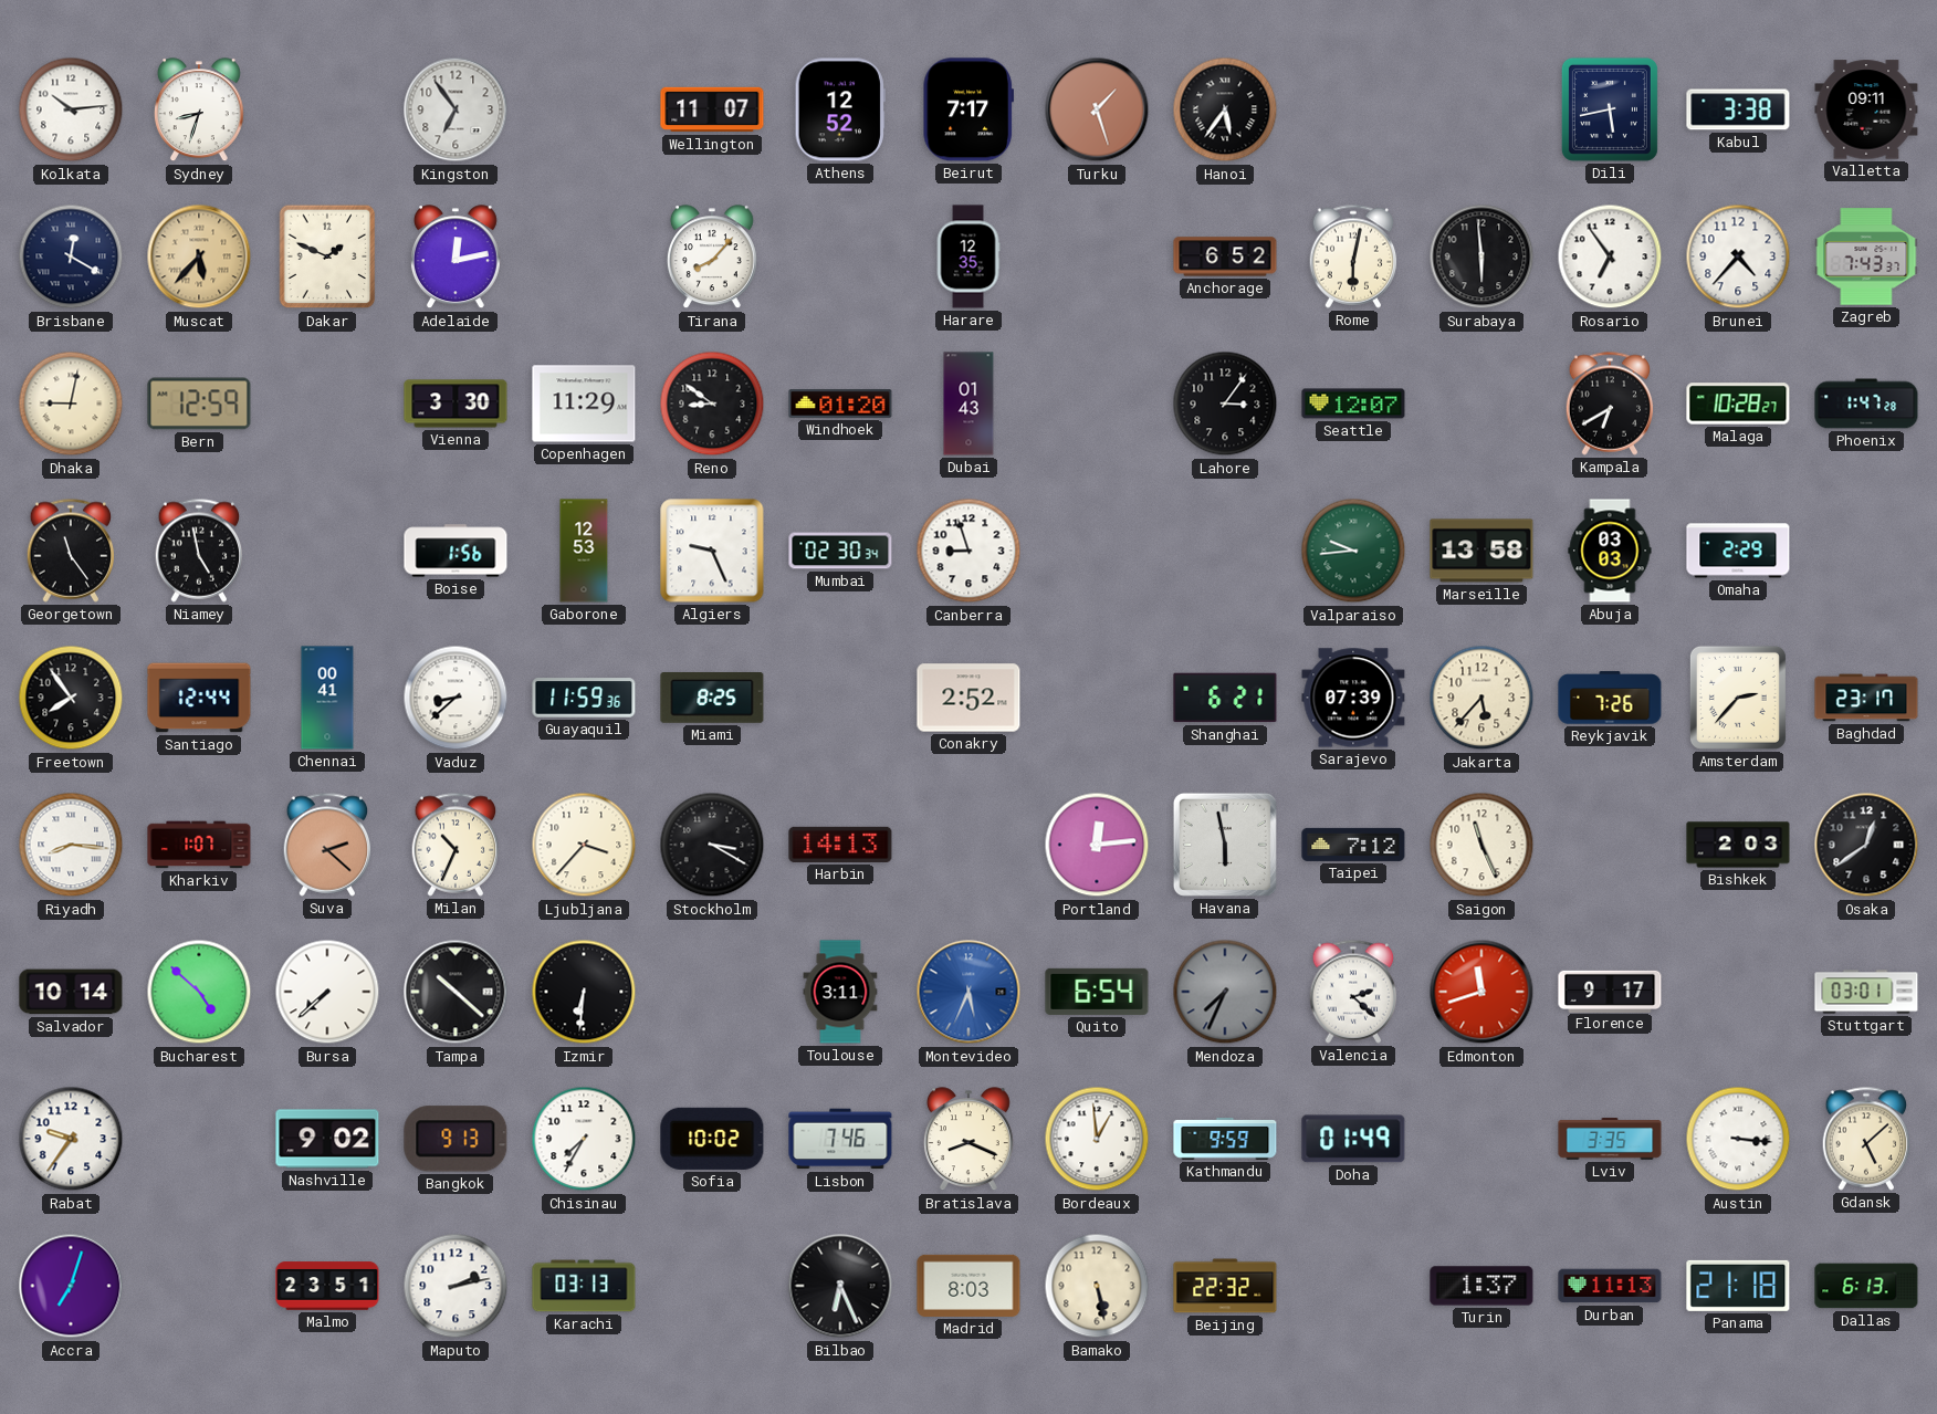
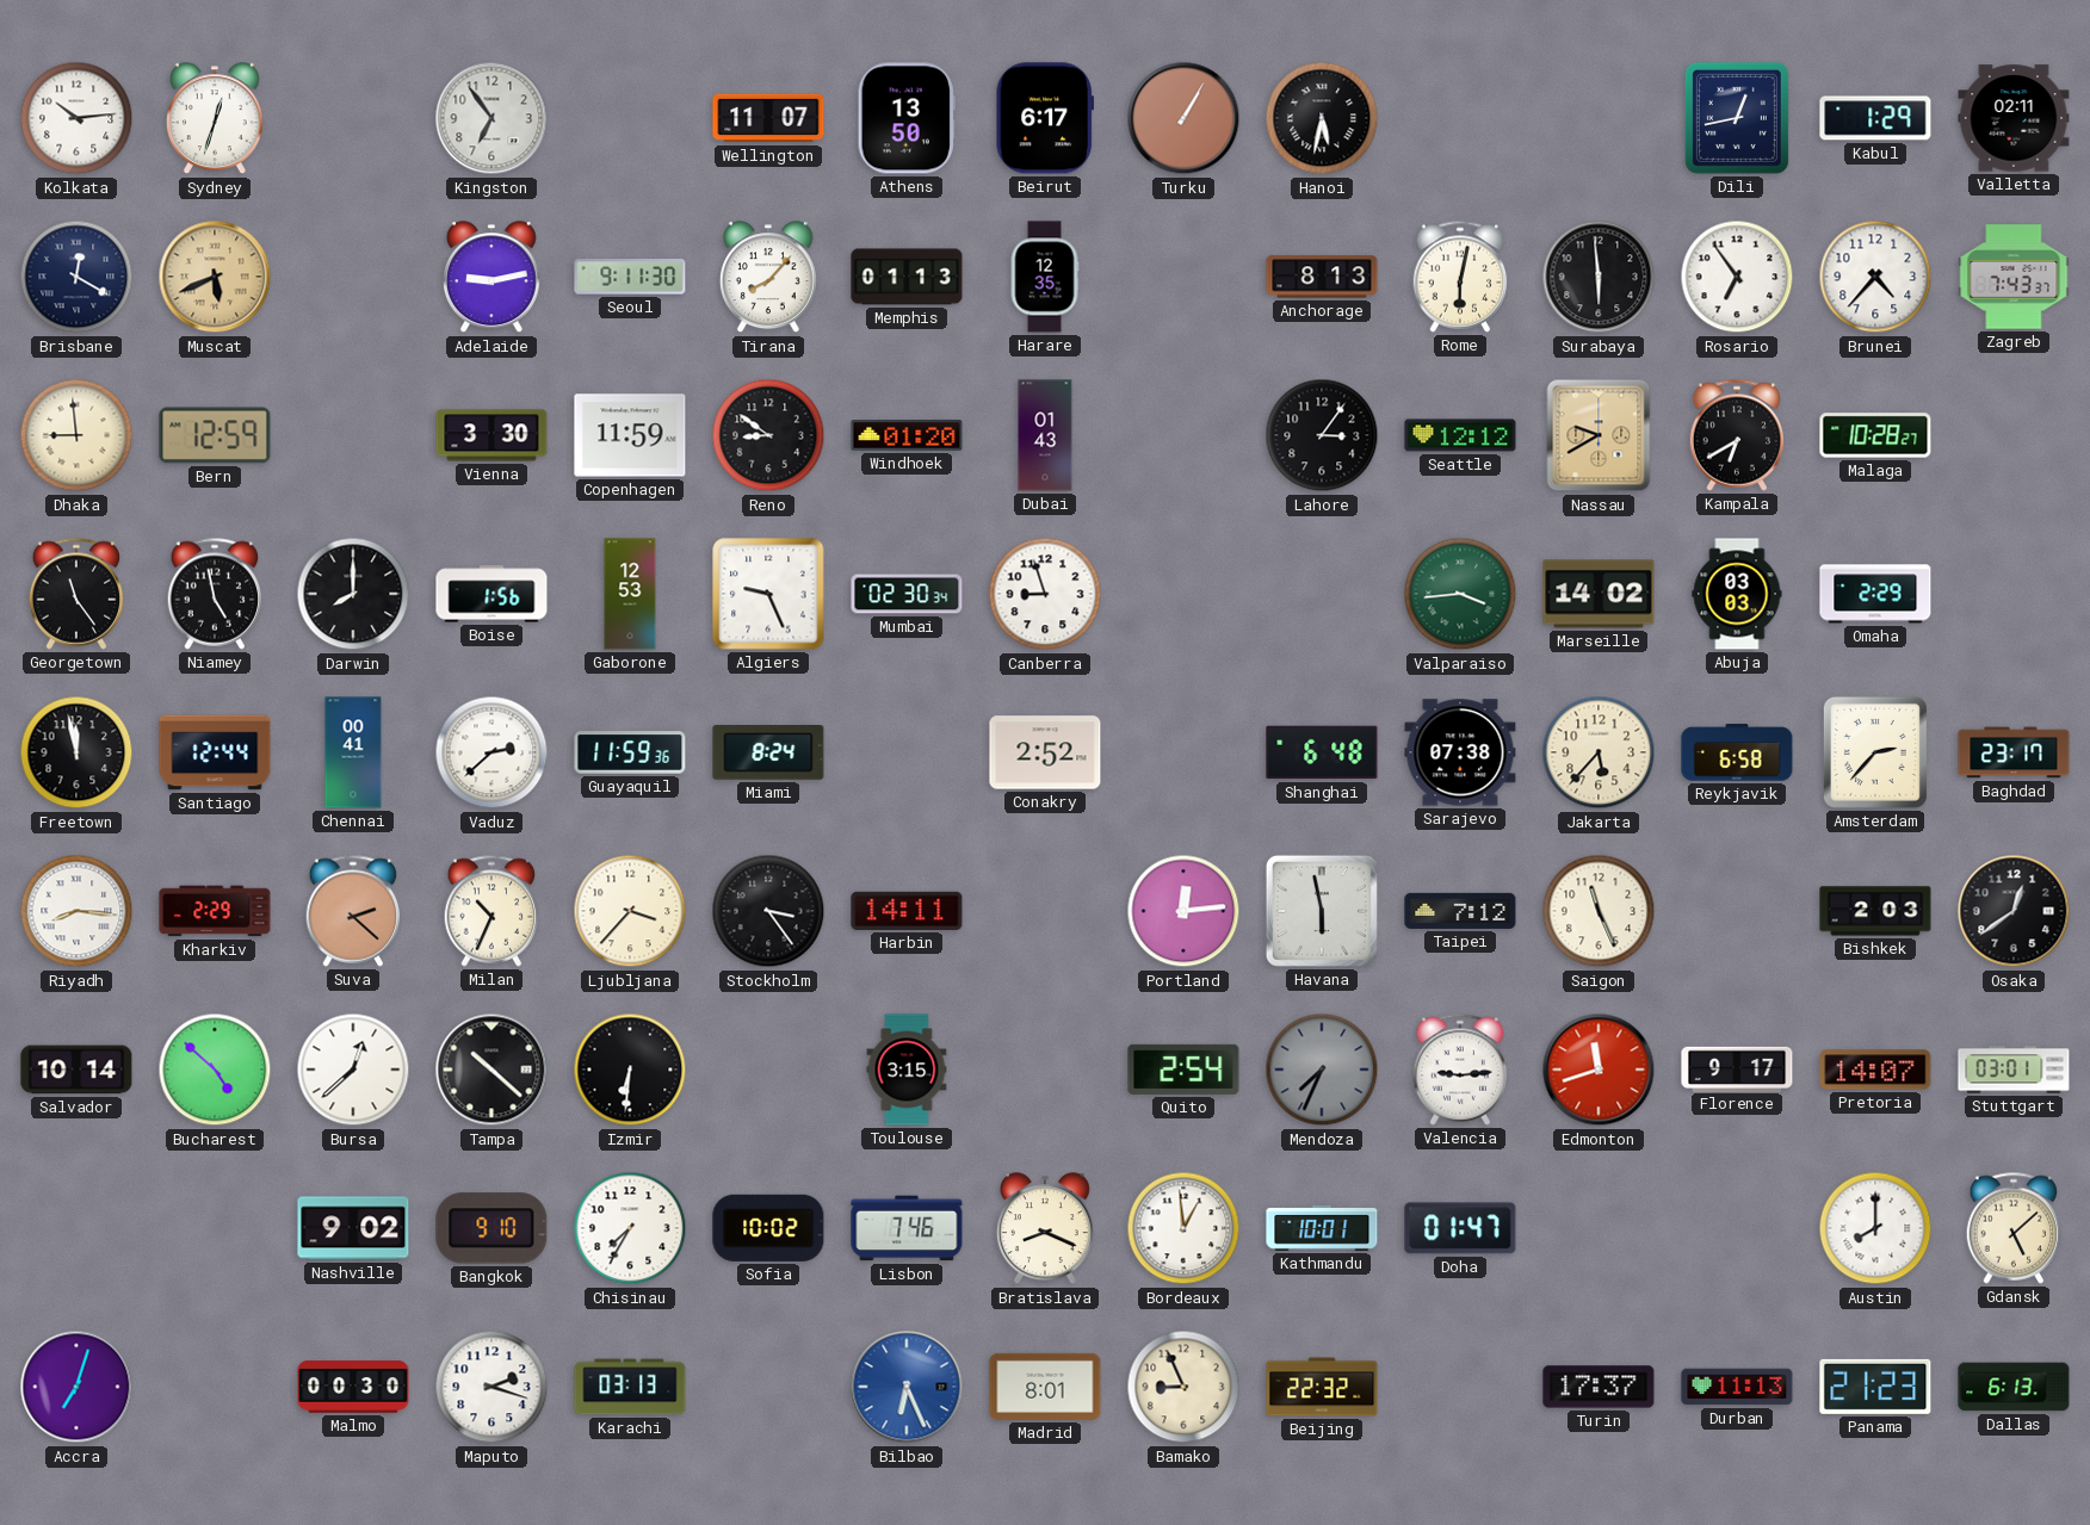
Sydney: 8:33 -> 12:33
Athens: 12:52 -> 13:50
Beirut: 7:17 -> 6:17
Turku: 1:27 -> 1:05
Hanoi: 5:36 -> 5:32
Dili: 5:43 -> 12:43
Kabul: 3:38 -> 1:29
Valletta: 09:11 -> 02:11
Muscat: 5:37 -> 5:41
Dakar: 1:49 -> none
Adelaide: 12:13 -> 9:13
Seoul: none -> 9:11
Memphis: none -> 01:13
Anchorage: 6:52 -> 8:13
Dhaka: 9:02 -> 8:59
Copenhagen: 11:29 -> 11:59
Seattle: 12:07 -> 12:12
Nassau: none -> 9:40
Phoenix: 1:47 -> none
Darwin: none -> 8:00
Valparaiso: 9:44 -> 3:44
Marseille: 13:58 -> 14:02
Freetown: 7:54 -> 11:58
Vaduz: 8:38 -> 2:38
Miami: 8:25 -> 8:24
Shanghai: 6:21 -> 6:48
Sarajevo: 07:39 -> 07:38
Reykjavik: 7:26 -> 6:58
Kharkiv: 1:07 -> 2:29
Stockholm: 3:20 -> 3:24
Harbin: 14:13 -> 14:11
Bursa: 7:38 -> 12:38
Toulouse: 3:11 -> 3:15
Montevideo: 5:34 -> none
Quito: 6:54 -> 2:54
Valencia: 2:22 -> 9:14
Pretoria: none -> 14:07
Rabat: 9:36 -> none
Bangkok: 9:13 -> 9:10
Kathmandu: 9:59 -> 10:01
Doha: 01:49 -> 01:47
Lviv: 3:35 -> none
Austin: 3:16 -> 8:00
Malmo: 23:51 -> 00:30
Maputo: 2:13 -> 2:18
Bilbao dial: black -> blue
Madrid: 8:03 -> 8:01
Bamako: 5:28 -> 8:56
Turin: 1:37 -> 17:37
Panama: 21:18 -> 21:23
